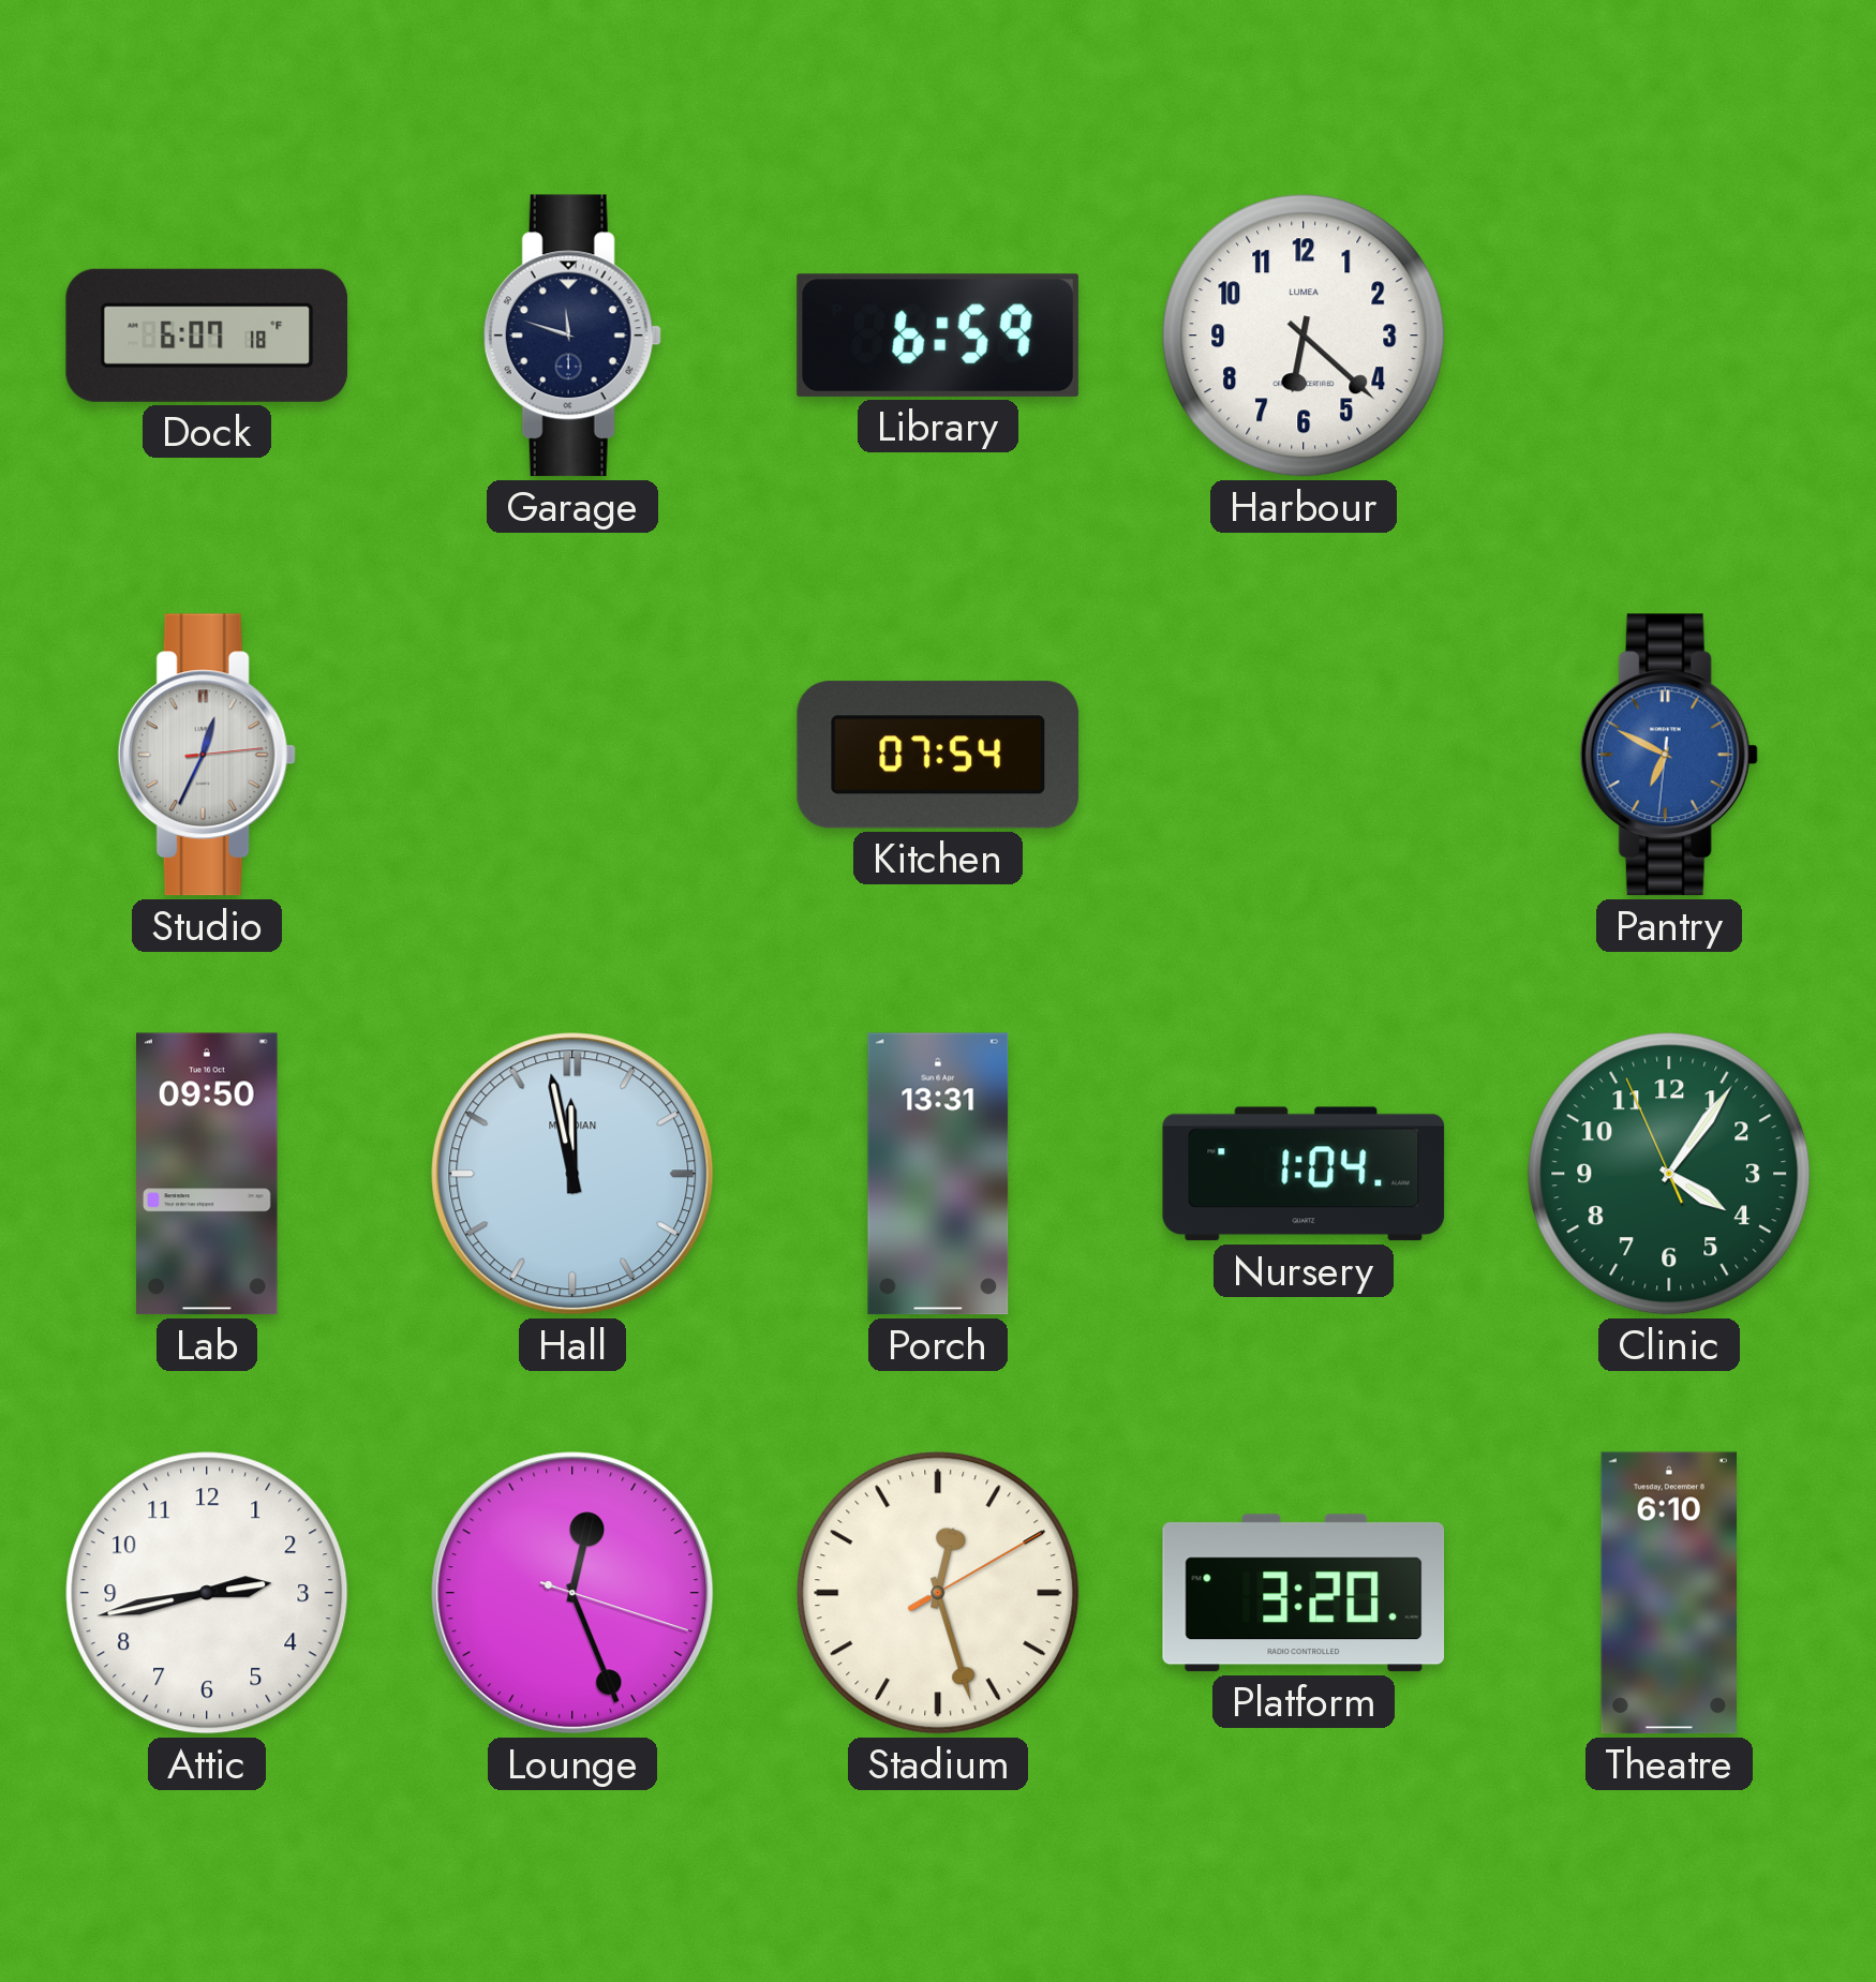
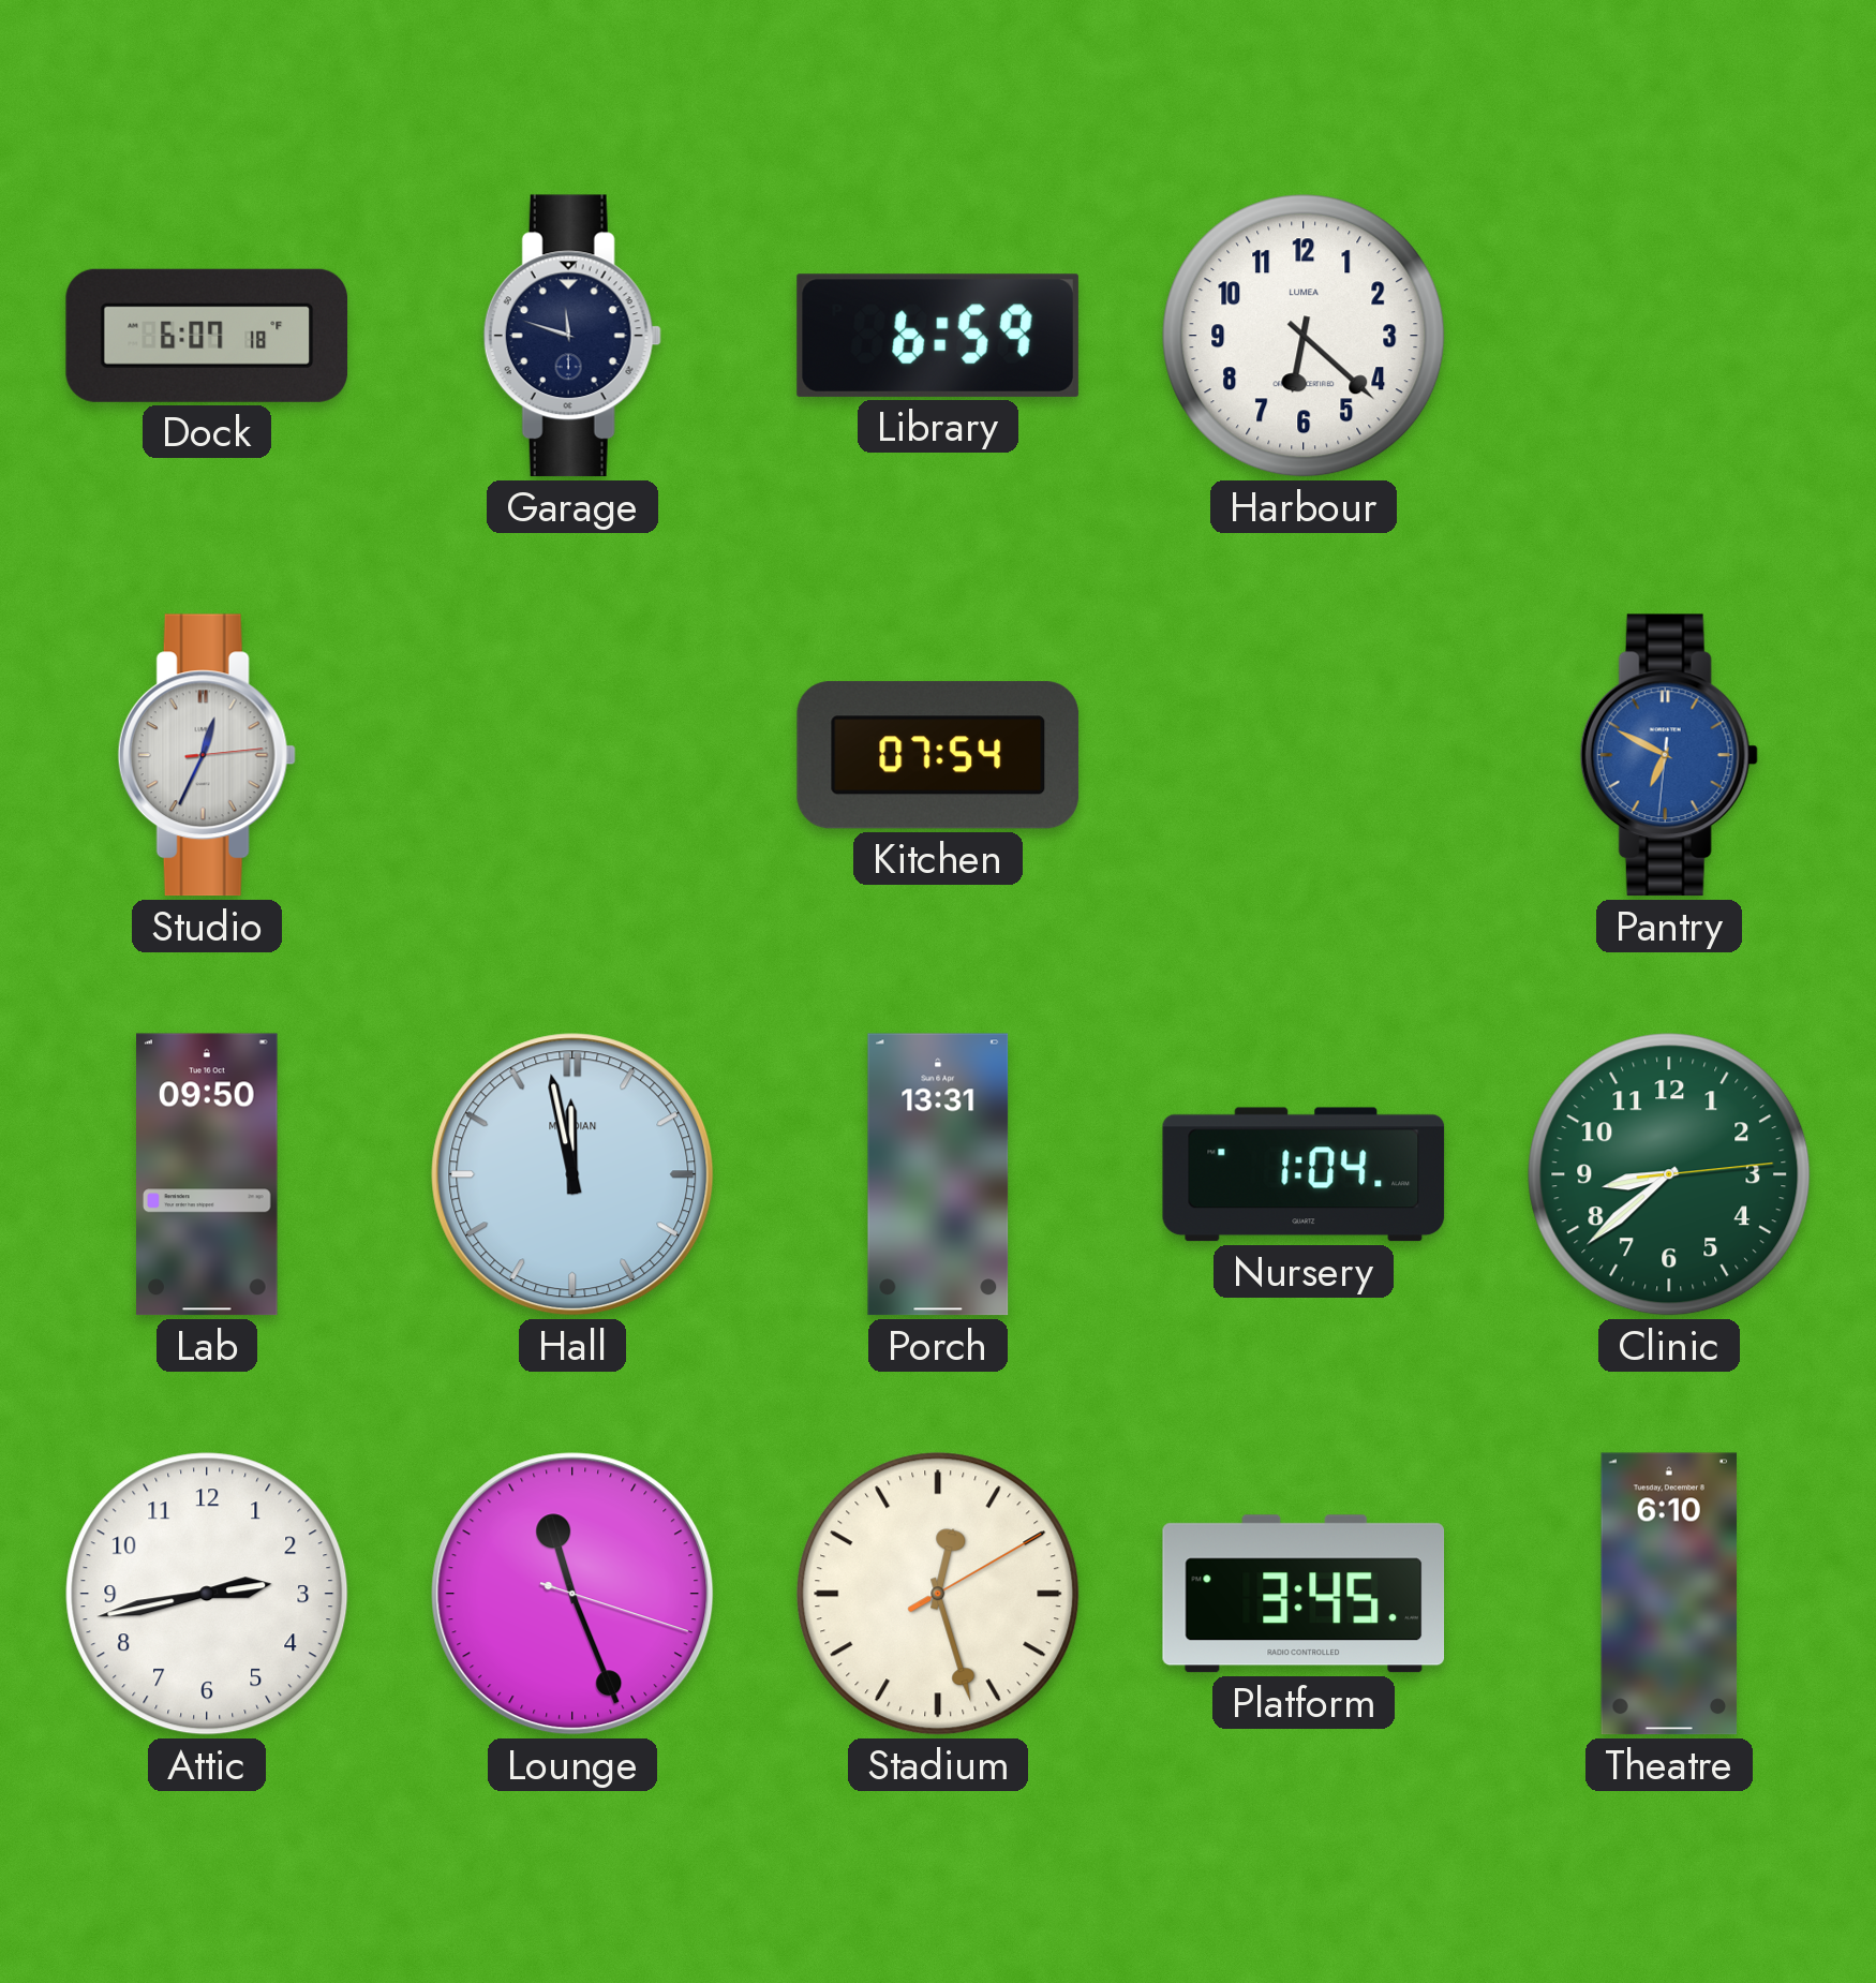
Clinic: 4:05 -> 8:38
Lounge: 12:26 -> 11:26
Platform: 3:20 -> 3:45
